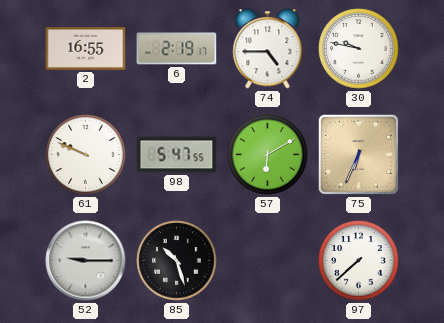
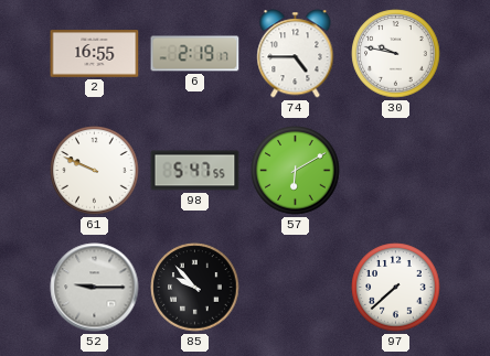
75: 6:34 -> none
85: 10:27 -> 9:53
